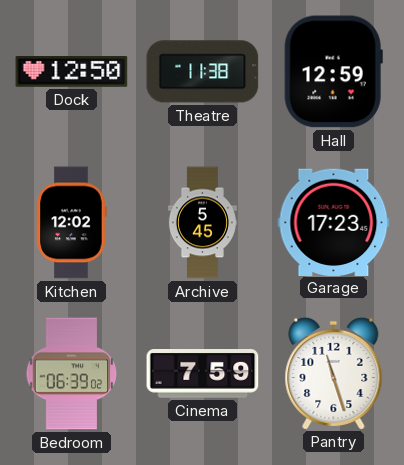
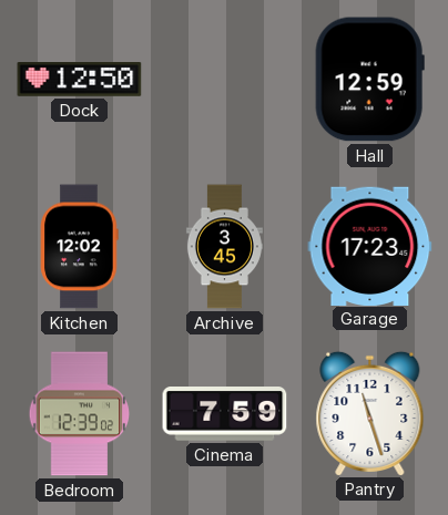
Theatre: 11:38 -> none
Archive: 5:45 -> 3:45
Bedroom: 06:39 -> 12:39
